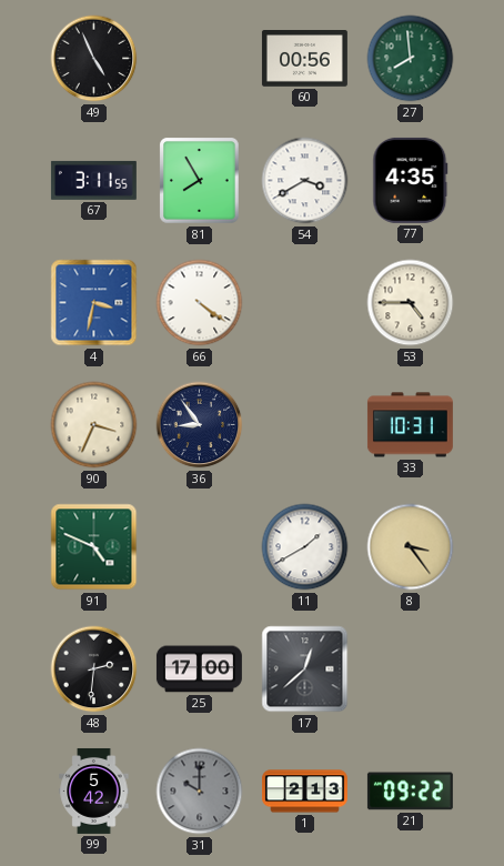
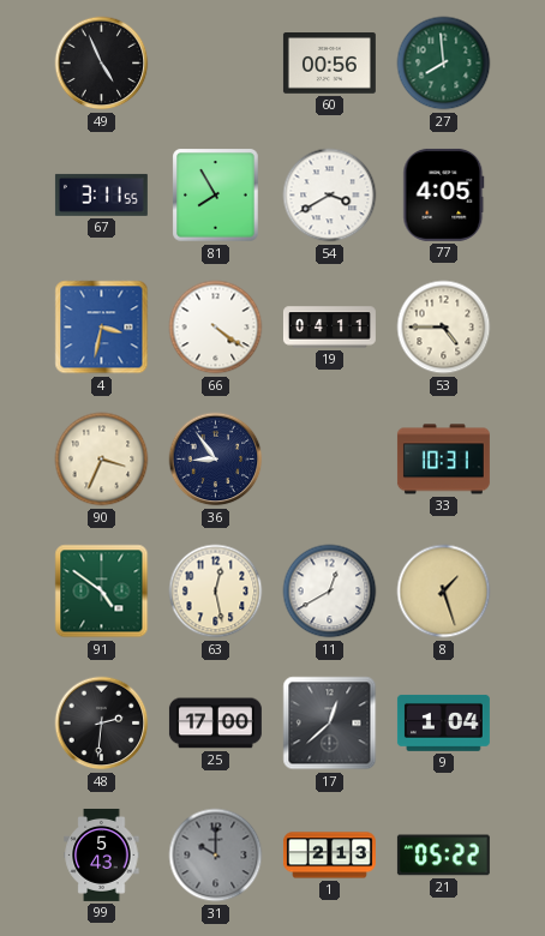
77: 4:35 -> 4:05
19: none -> 04:11
91: 4:49 -> 4:51
63: none -> 12:28
11: 1:40 -> 12:40
8: 3:24 -> 1:27
9: none -> 1:04
99: 5:42 -> 5:43
21: 09:22 -> 05:22
